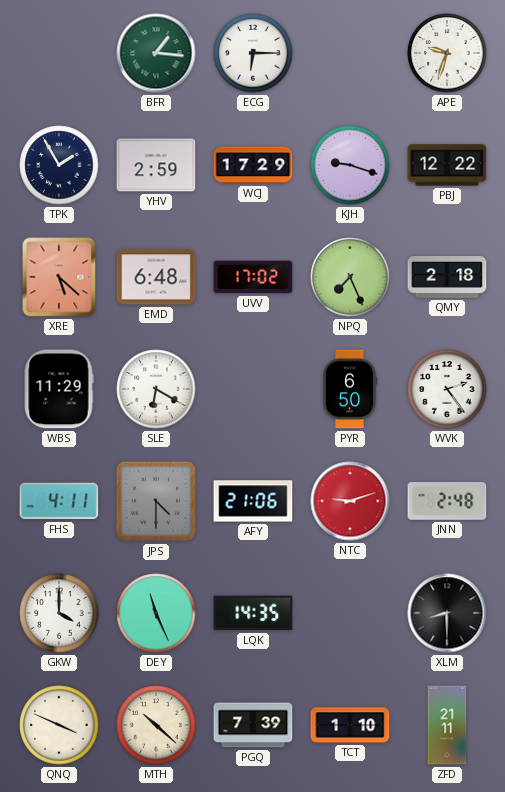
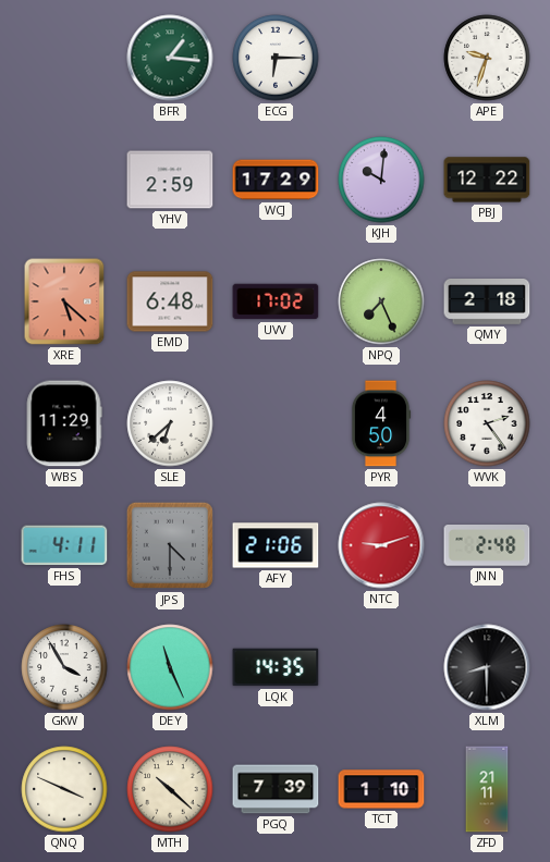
TPK: 1:55 -> none
KJH: 9:18 -> 10:01
SLE: 6:20 -> 6:38
PYR: 6:50 -> 4:50
GKW: 4:00 -> 3:55
